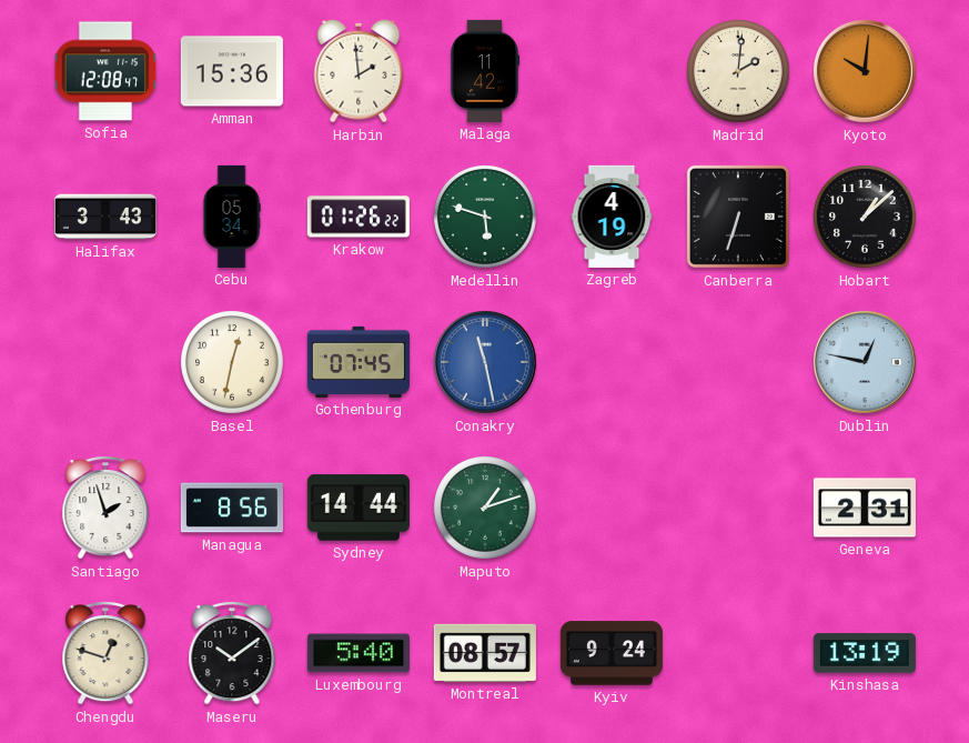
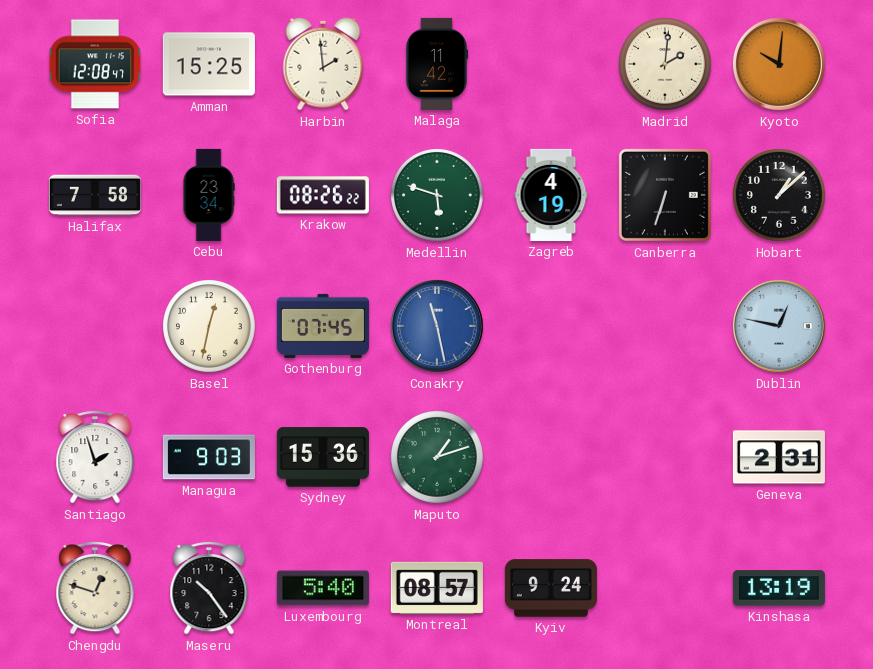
Amman: 15:36 -> 15:25
Halifax: 3:43 -> 7:58
Cebu: 05:34 -> 23:34
Krakow: 01:26 -> 08:26
Managua: 8:56 -> 9:03
Sydney: 14:44 -> 15:36
Maseru: 10:09 -> 10:24
